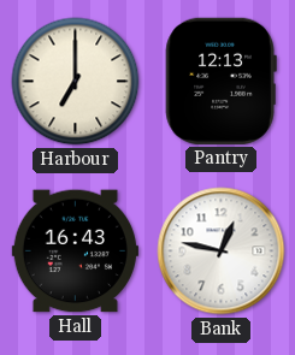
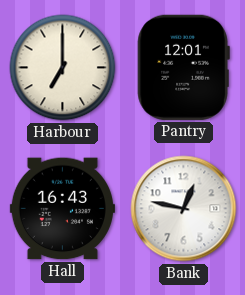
Pantry: 12:13 -> 12:01
